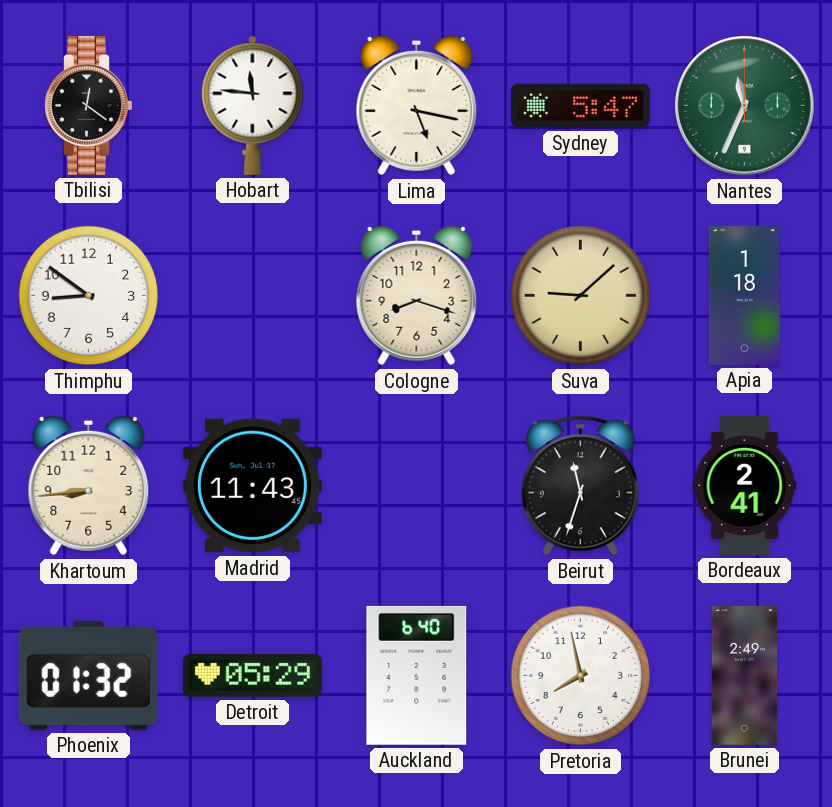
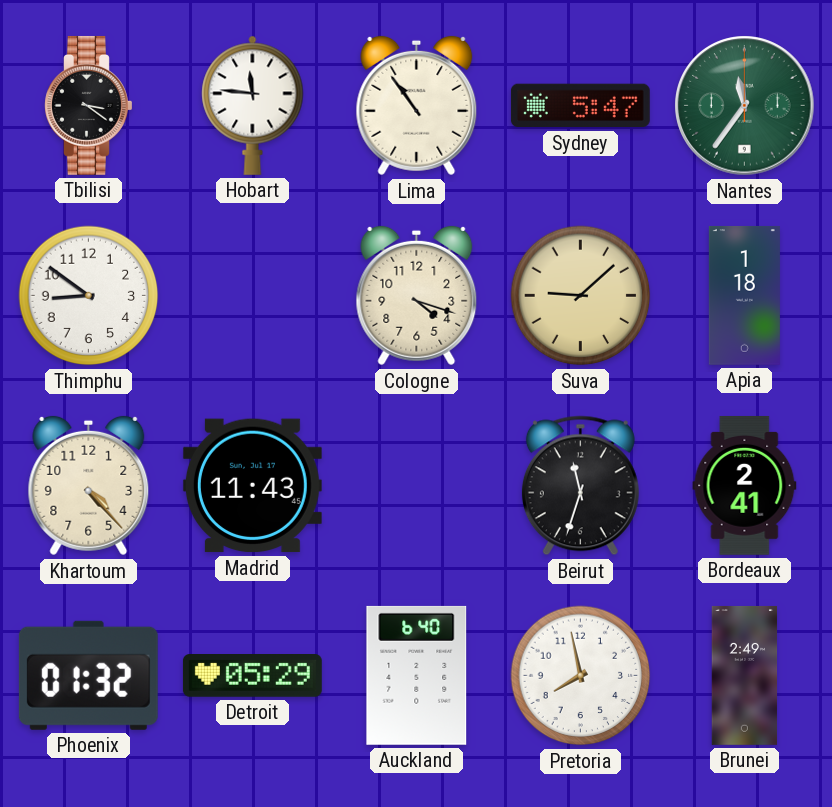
Tbilisi: 12:21 -> 3:21
Lima: 5:17 -> 10:54
Nantes: 11:34 -> 11:36
Cologne: 8:18 -> 4:18
Khartoum: 8:44 -> 4:23
